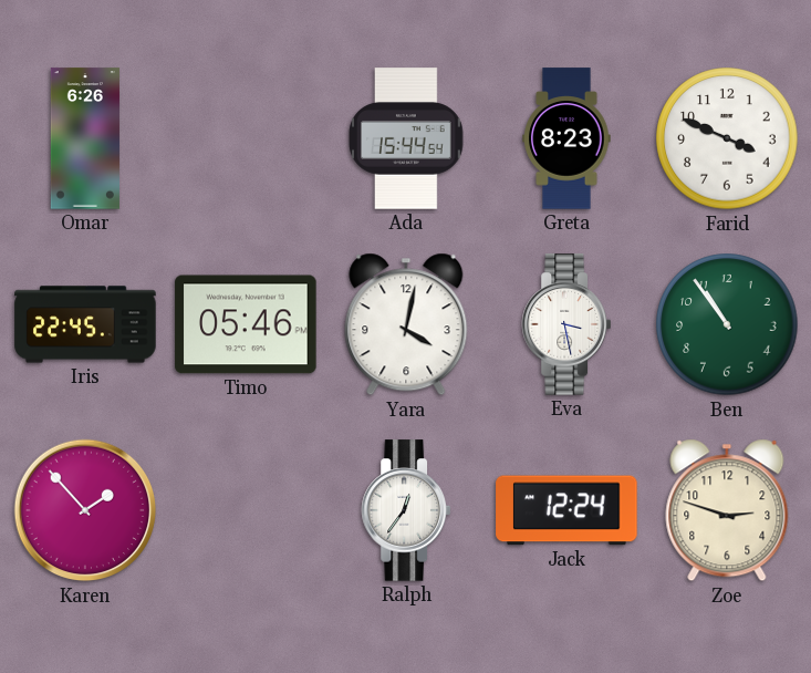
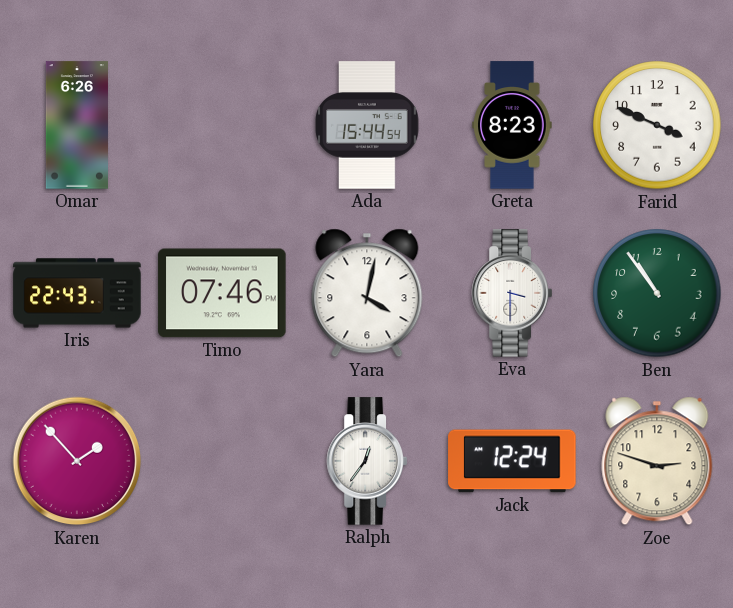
Iris: 22:45 -> 22:43
Timo: 05:46 -> 07:46
Eva: 3:28 -> 3:30
